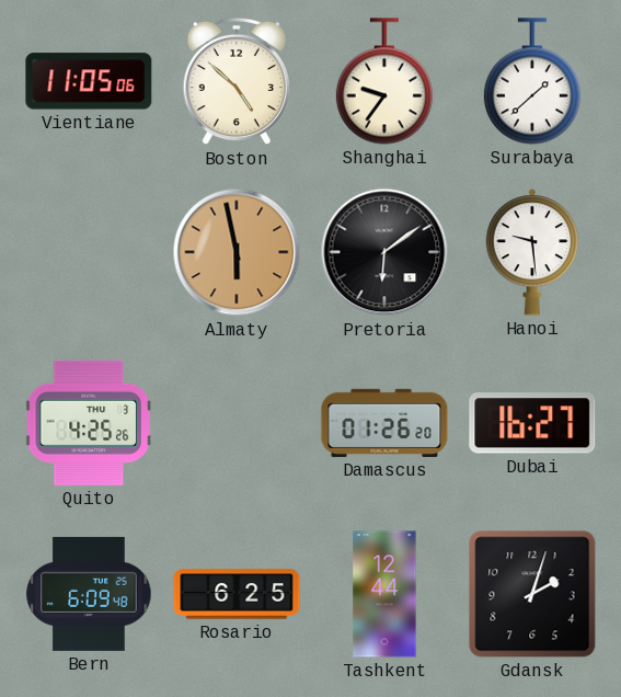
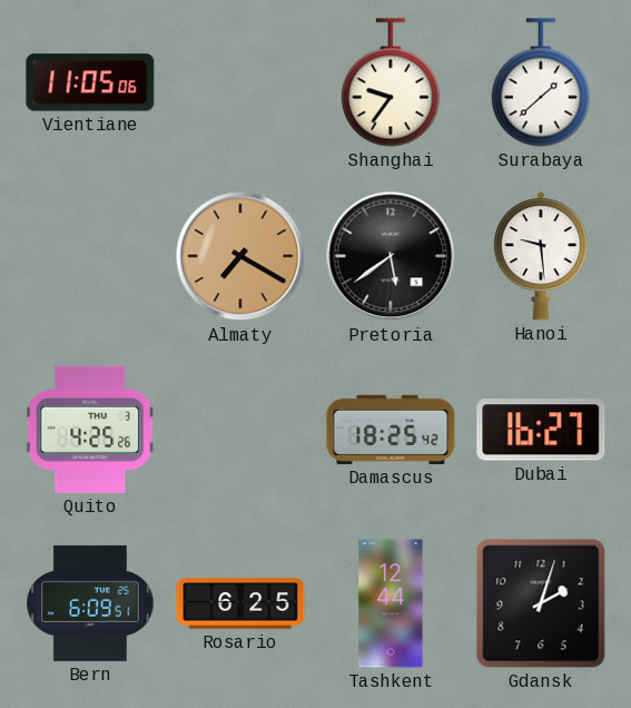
Boston: 4:52 -> none
Almaty: 5:58 -> 7:20
Pretoria: 6:09 -> 5:39
Damascus: 01:26 -> 18:25
Bern: 6:09:48 -> 6:09:51
